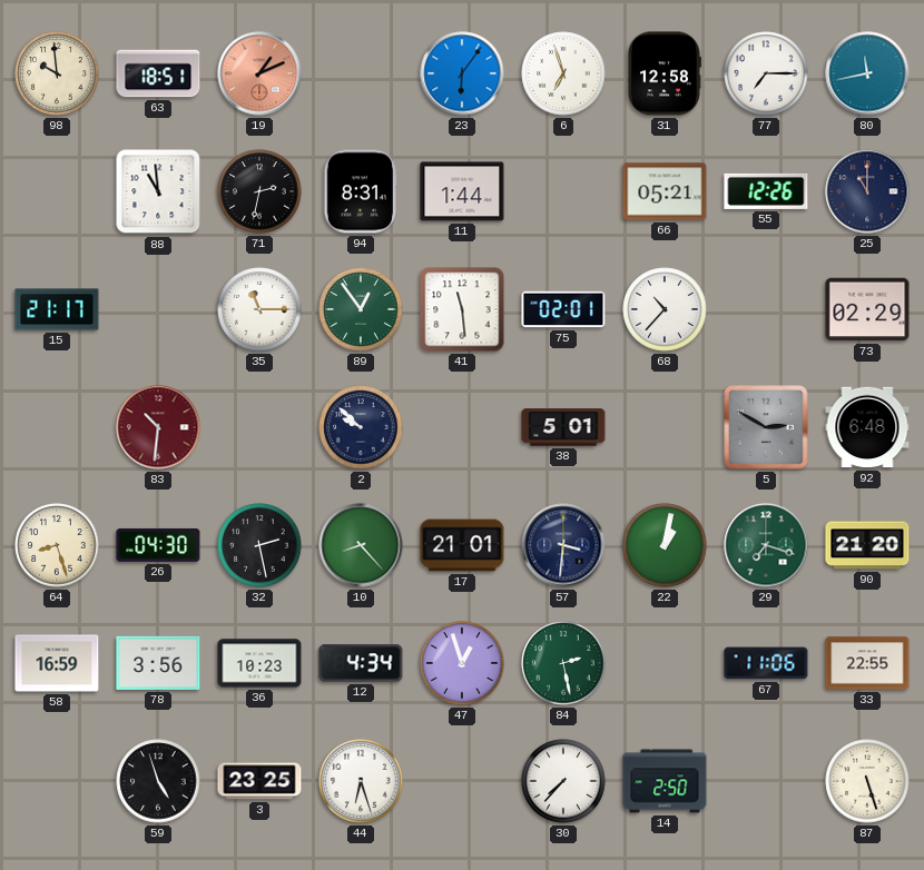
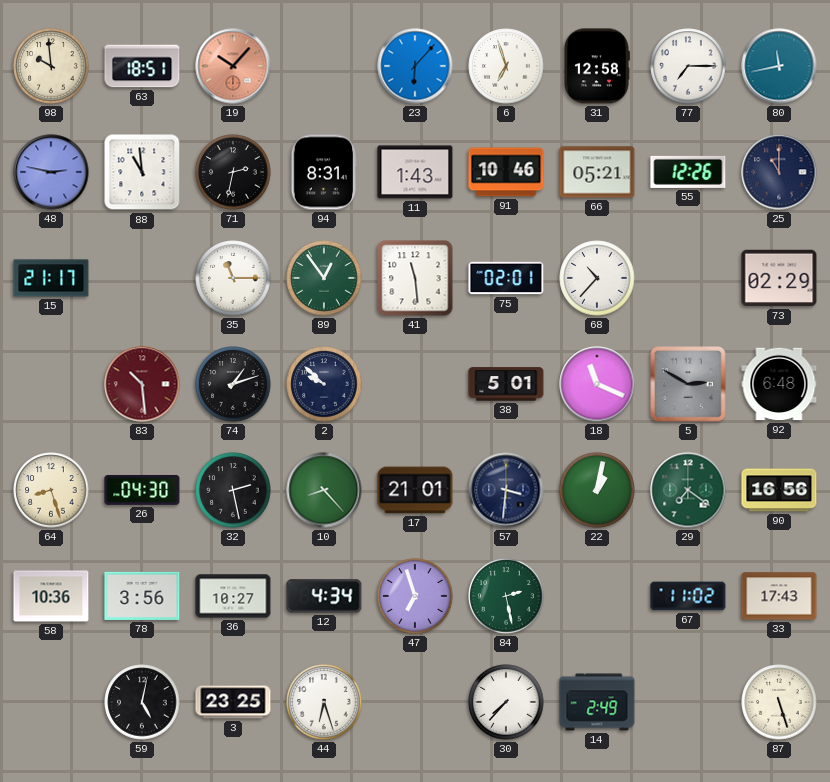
19: 1:11 -> 10:07
23: 6:06 -> 6:07
48: none -> 2:47
11: 1:44 -> 1:43
91: none -> 10:46
83: 10:31 -> 10:29
74: none -> 1:12
18: none -> 11:19
29: 7:18 -> 7:21
90: 21:20 -> 16:56
58: 16:59 -> 10:36
36: 10:23 -> 10:27
47: 12:57 -> 6:57
67: 11:06 -> 11:02
33: 22:55 -> 17:43
59: 4:57 -> 5:02
14: 2:50 -> 2:49
